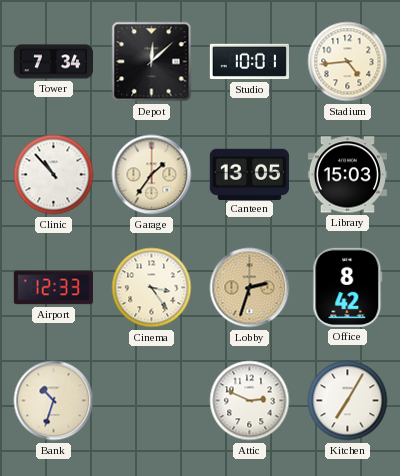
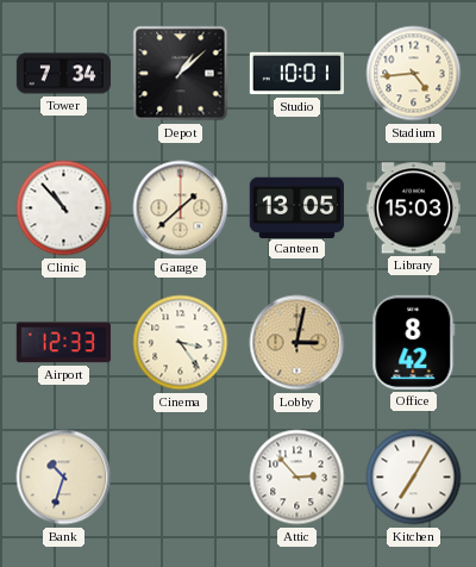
Depot: 12:08 -> 1:08
Garage: 1:36 -> 1:38
Lobby: 2:33 -> 3:02
Attic: 2:49 -> 2:53
